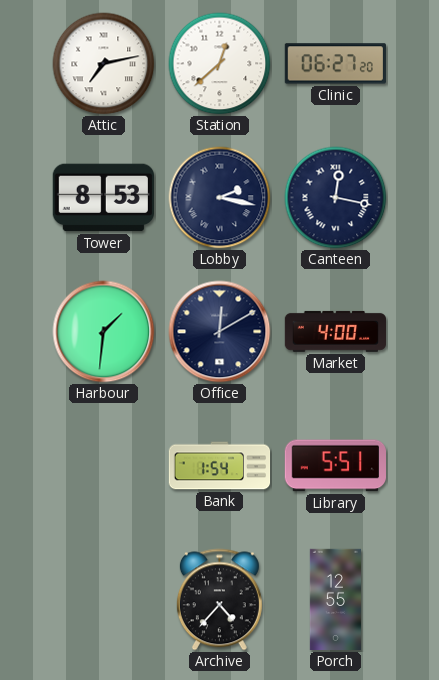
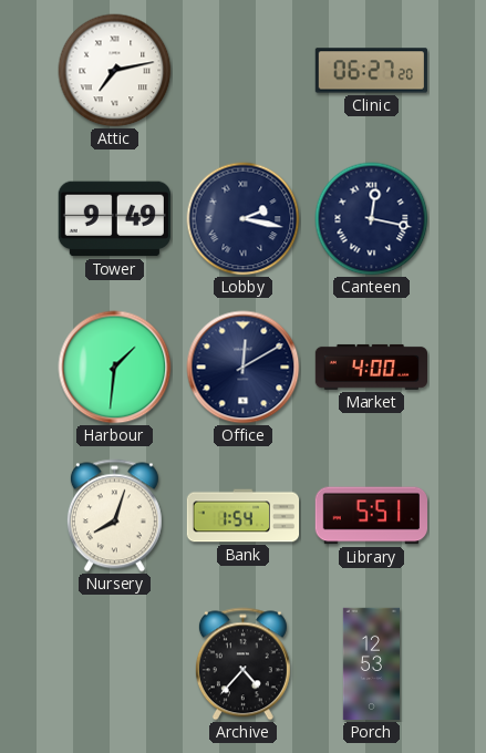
Station: 12:38 -> none
Tower: 8:53 -> 9:49
Nursery: none -> 8:03
Porch: 12:55 -> 12:53
